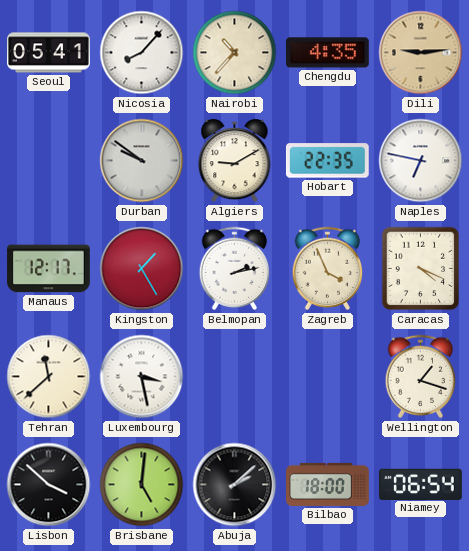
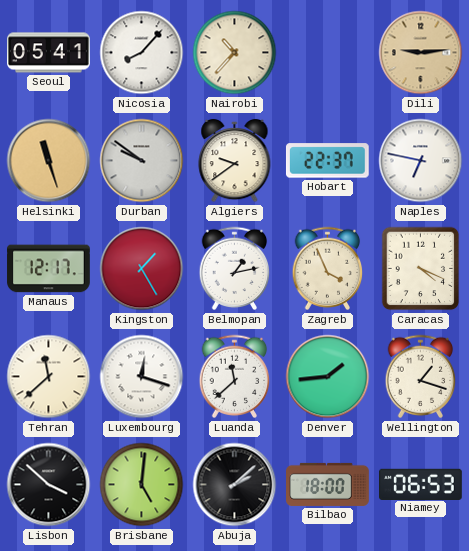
Chengdu: 4:35 -> none
Helsinki: none -> 11:27
Algiers: 9:10 -> 9:39
Hobart: 22:35 -> 22:37
Belmopan: 2:13 -> 1:13
Luxembourg: 3:28 -> 12:18
Luanda: none -> 11:38
Denver: none -> 1:44
Niamey: 06:54 -> 06:53
